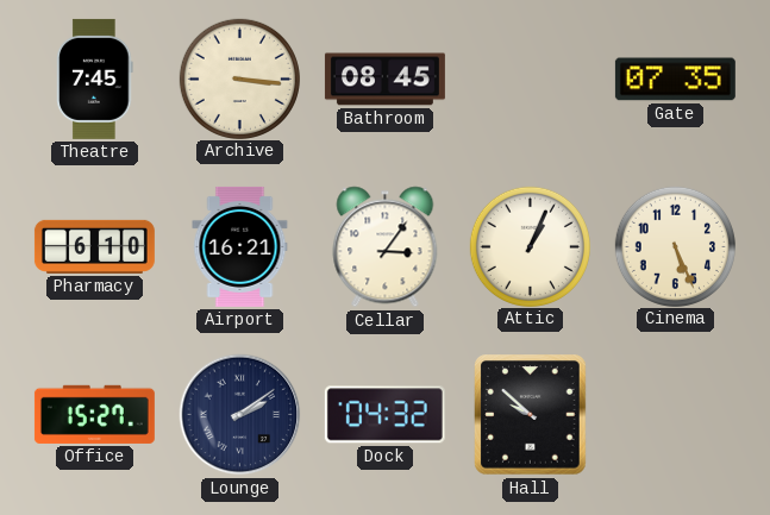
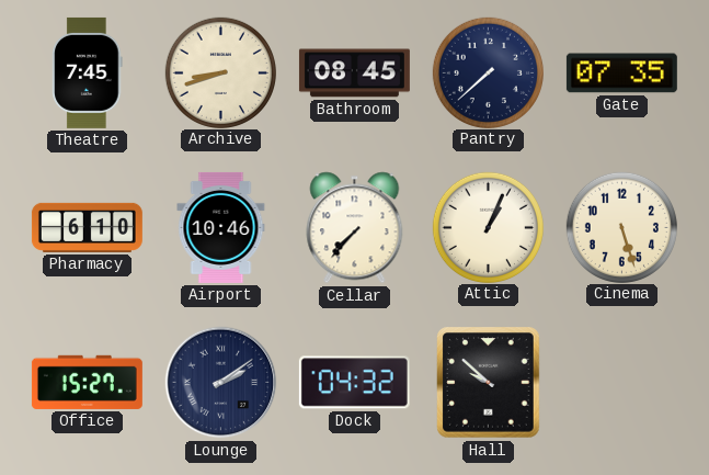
Archive: 3:16 -> 8:42
Pantry: none -> 7:38
Airport: 16:21 -> 10:46
Cellar: 3:06 -> 7:37
Cinema: 5:26 -> 5:27
